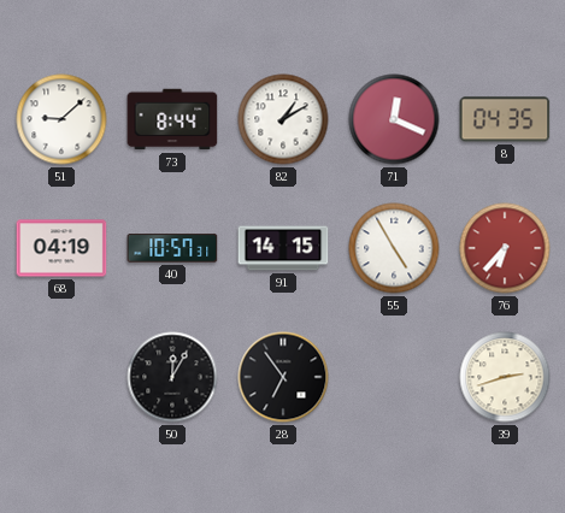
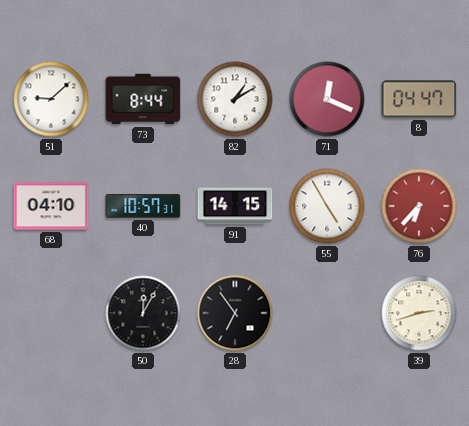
8: 04:35 -> 04:47
68: 04:19 -> 04:10
